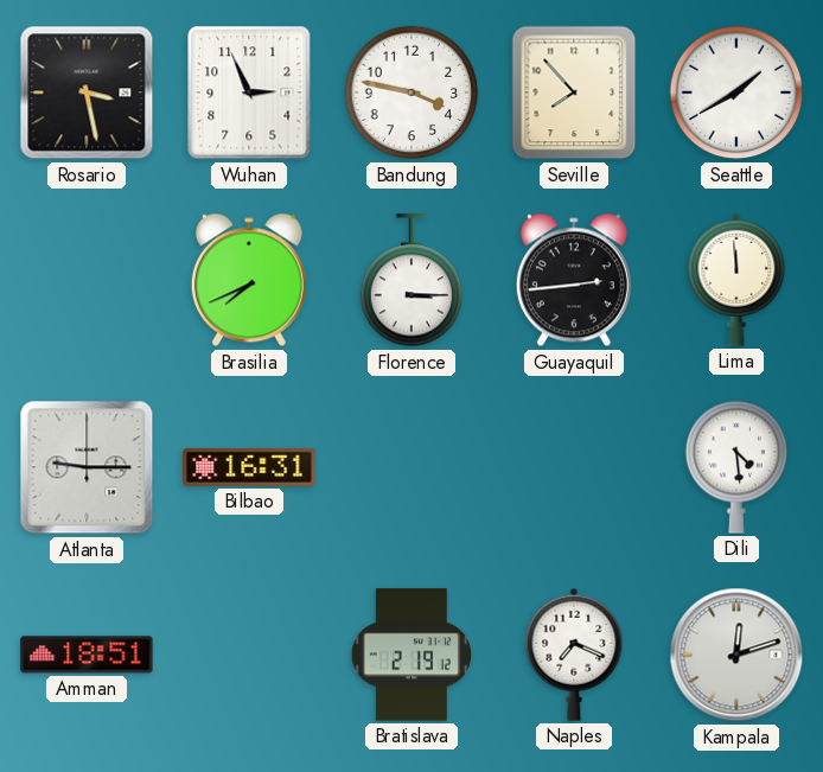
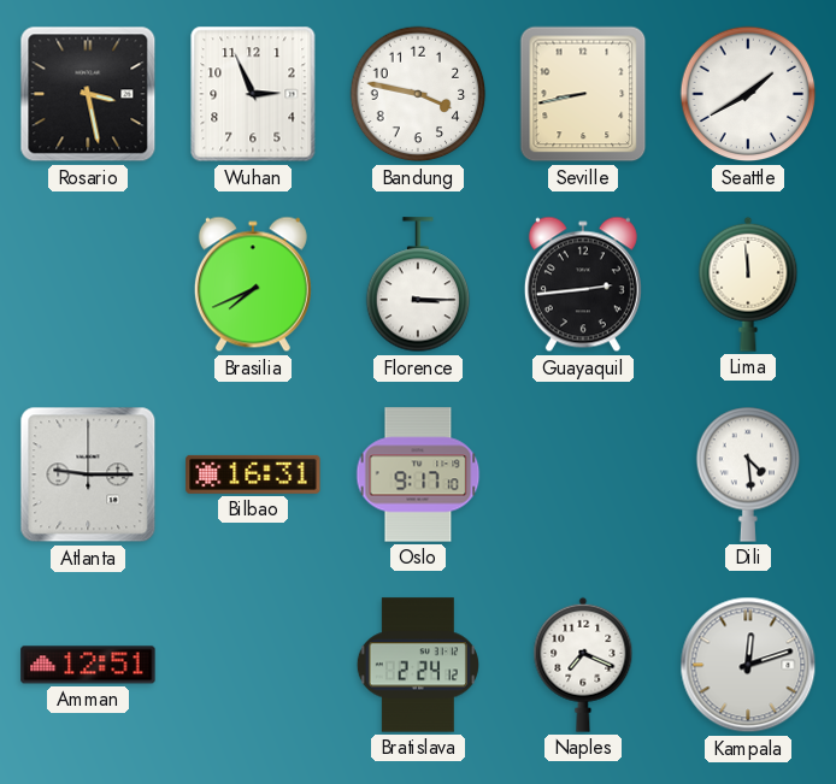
Seville: 7:53 -> 8:43
Oslo: none -> 9:17
Amman: 18:51 -> 12:51
Bratislava: 2:19 -> 2:24
